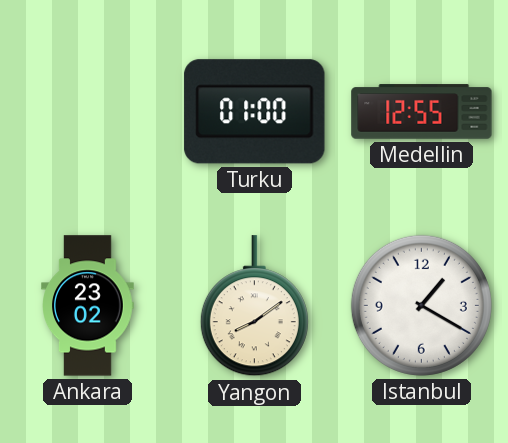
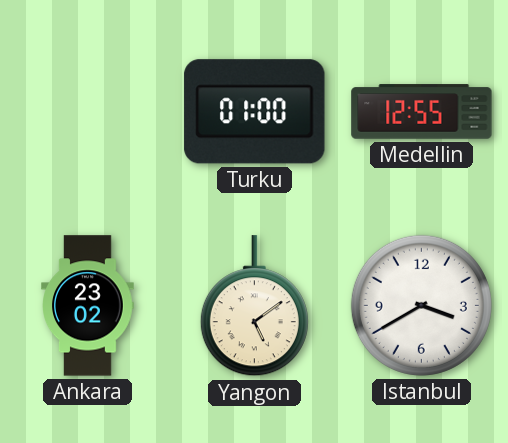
Yangon: 8:09 -> 5:09
Istanbul: 1:20 -> 3:40
